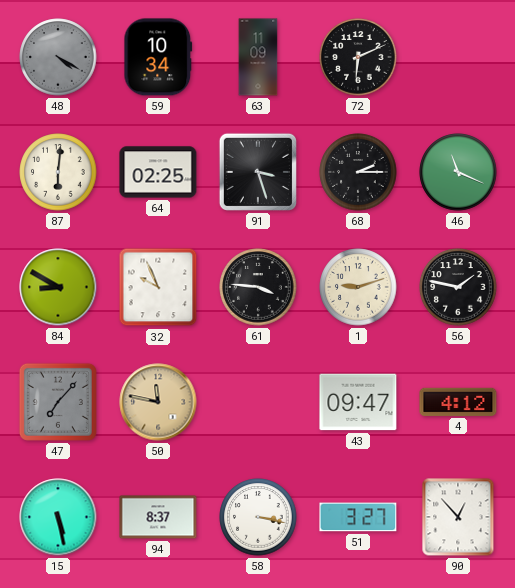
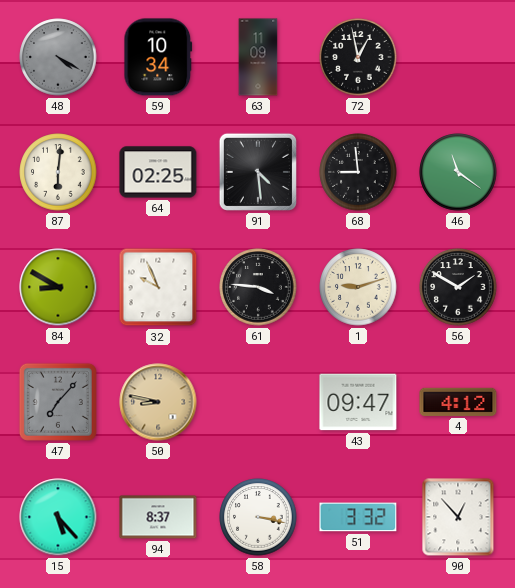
72: 6:11 -> 12:58
91: 3:27 -> 4:29
68: 2:15 -> 8:59
46: 11:19 -> 11:21
56: 1:47 -> 1:50
50: 11:47 -> 8:47
15: 5:28 -> 5:23
51: 3:27 -> 3:32
